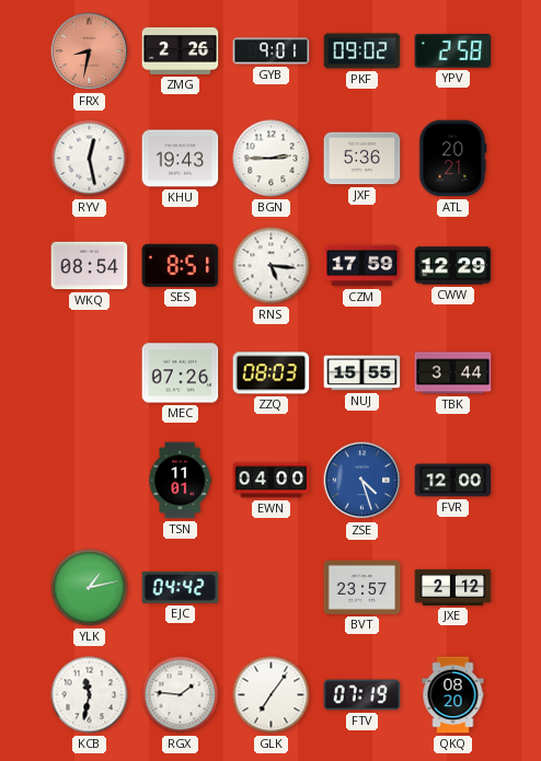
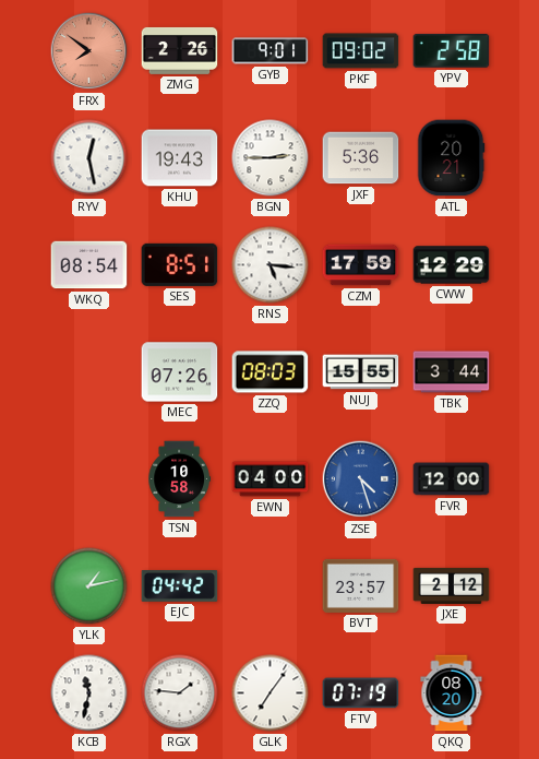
FRX: 8:32 -> 7:51
TSN: 11:01 -> 10:58
